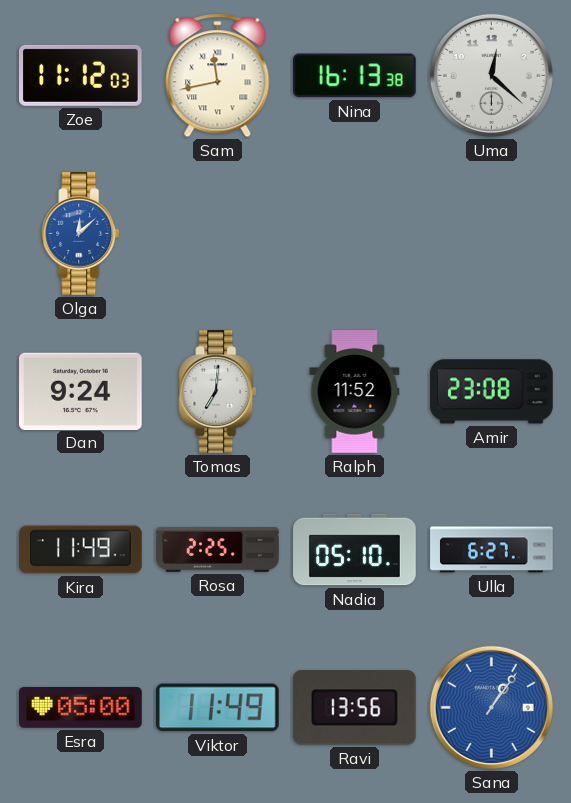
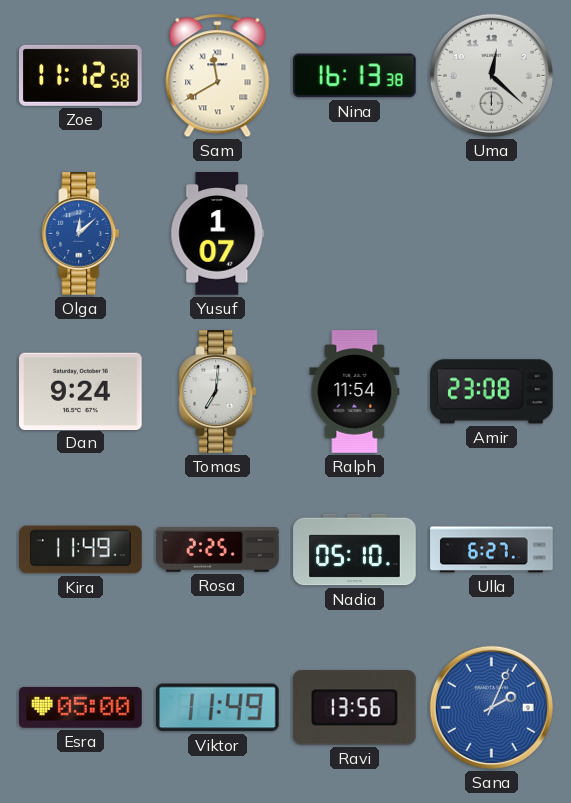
Zoe: 11:12:03 -> 11:12:58
Sam: 11:43 -> 11:40
Yusuf: none -> 1:07
Ralph: 11:52 -> 11:54
Sana: 1:06 -> 2:04
